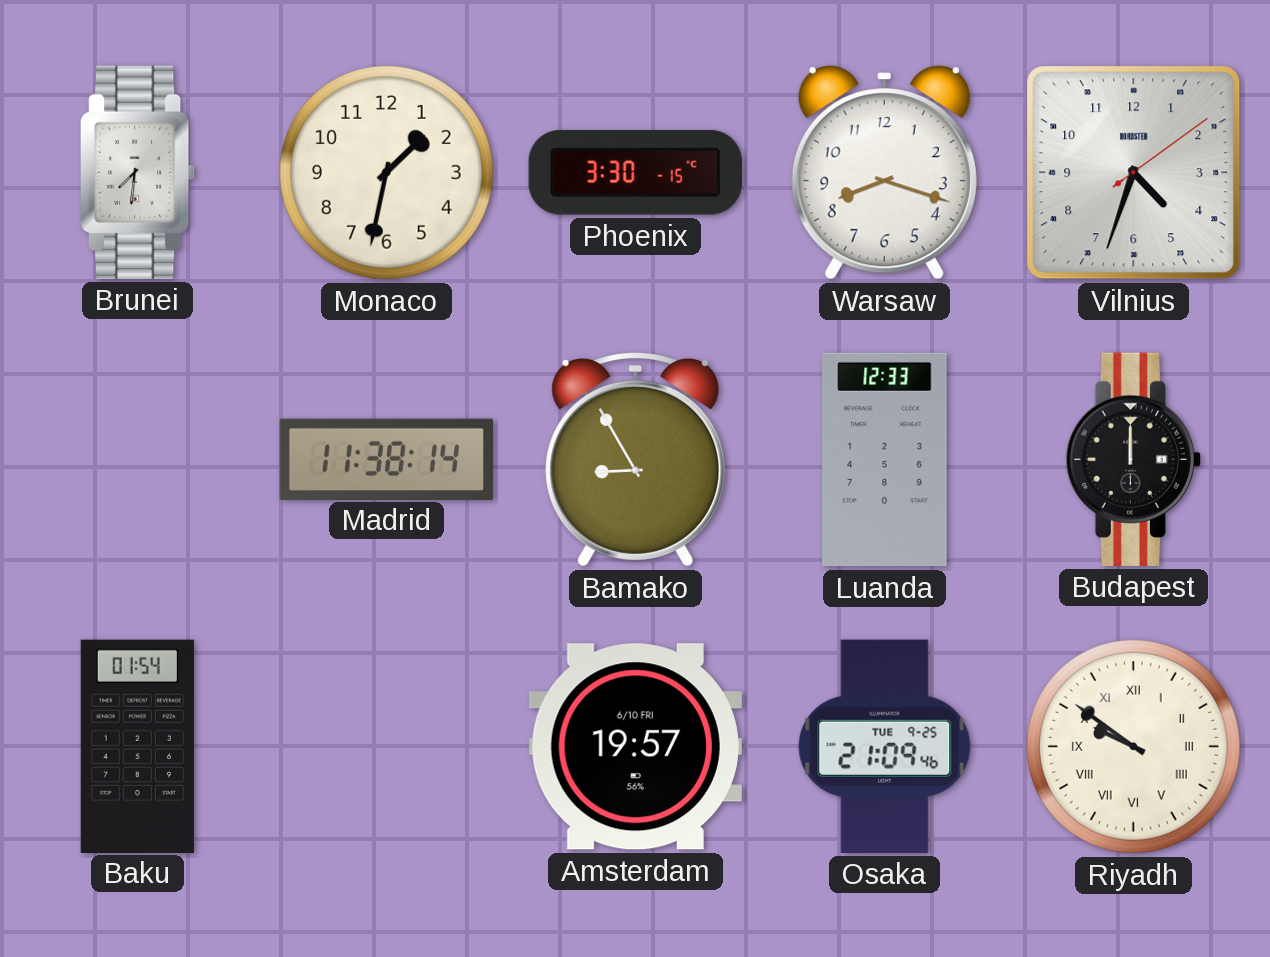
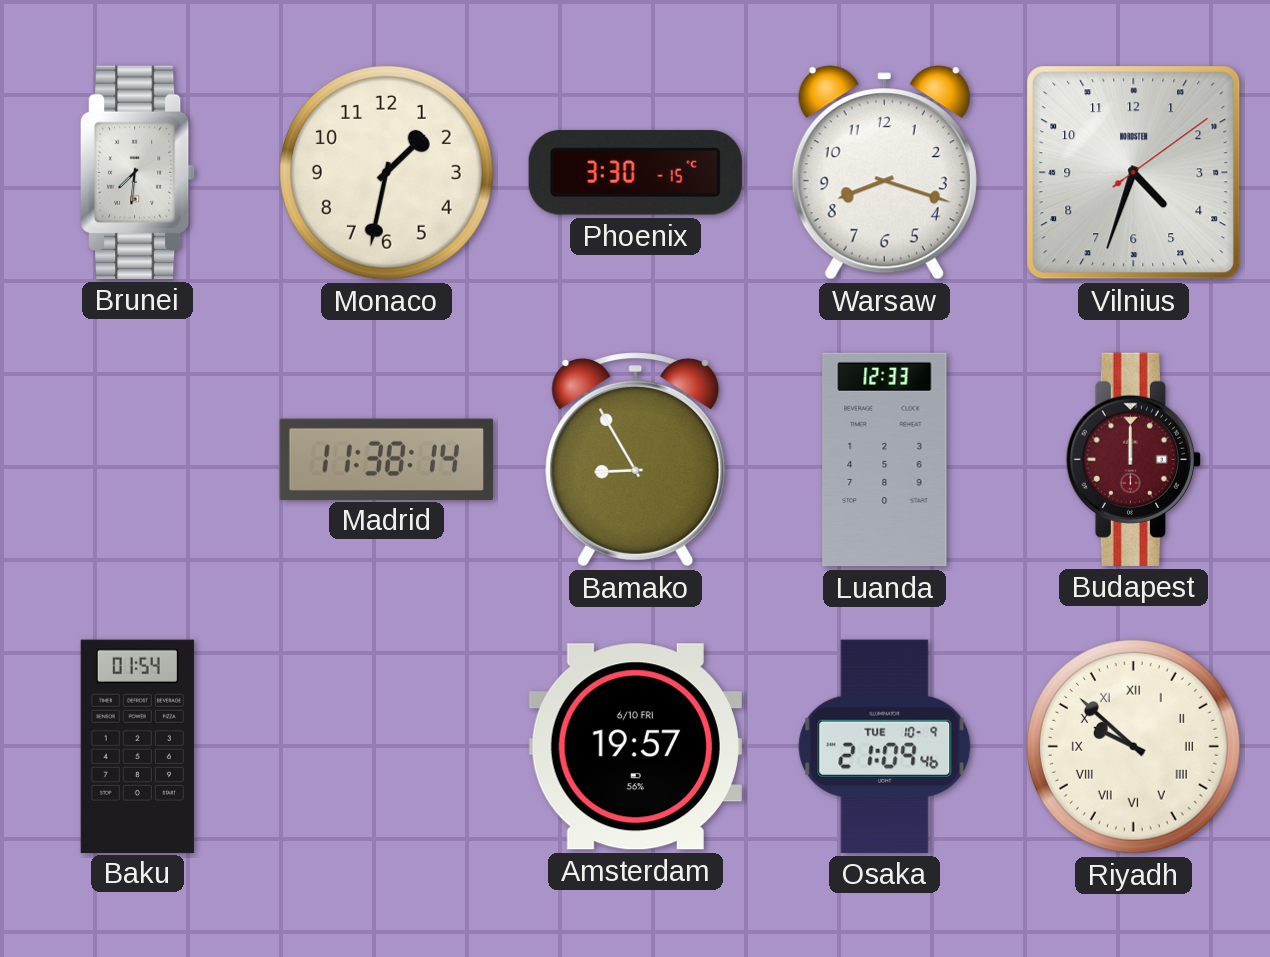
Budapest dial: black -> burgundy
Osaka date: TUE 9-25 -> TUE 10-9
Riyadh: 9:51 -> 9:52
